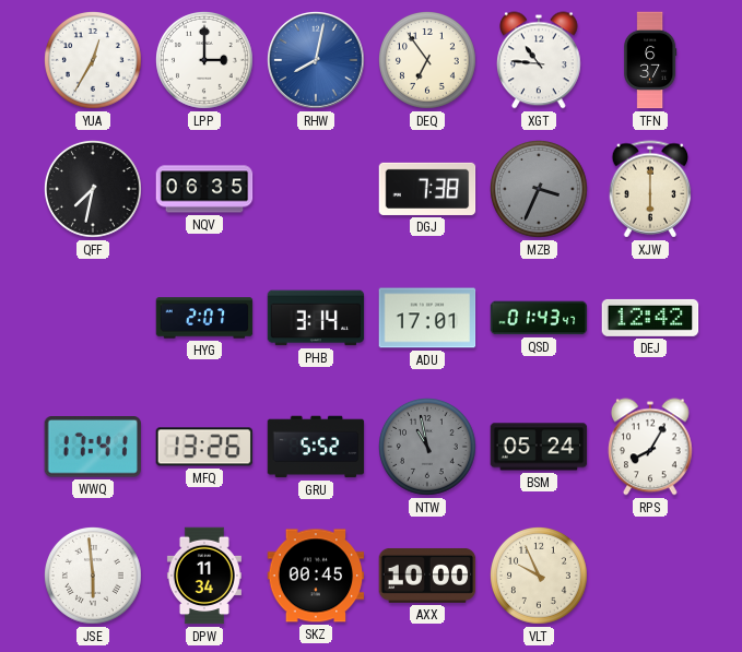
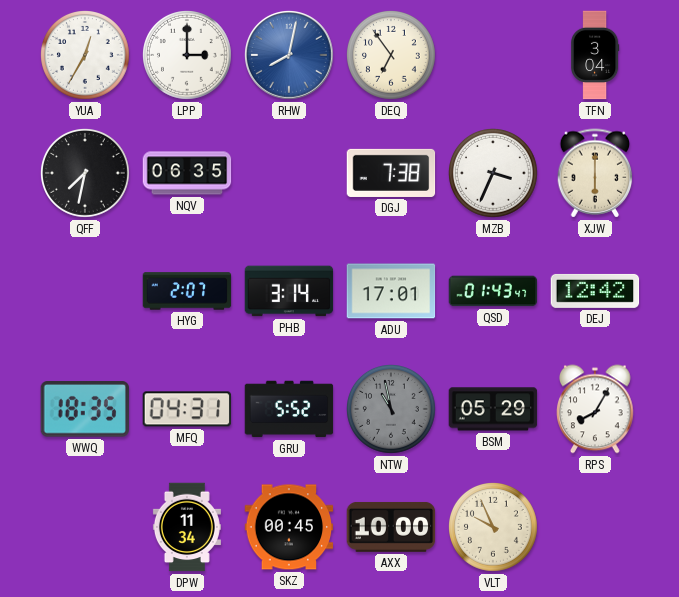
XGT: 10:46 -> none
TFN: 6:37 -> 3:04
MZB dial: grey -> white
WWQ: 17:41 -> 18:35
MFQ: 13:26 -> 04:31
BSM: 05:24 -> 05:29
JSE: 5:59 -> none
